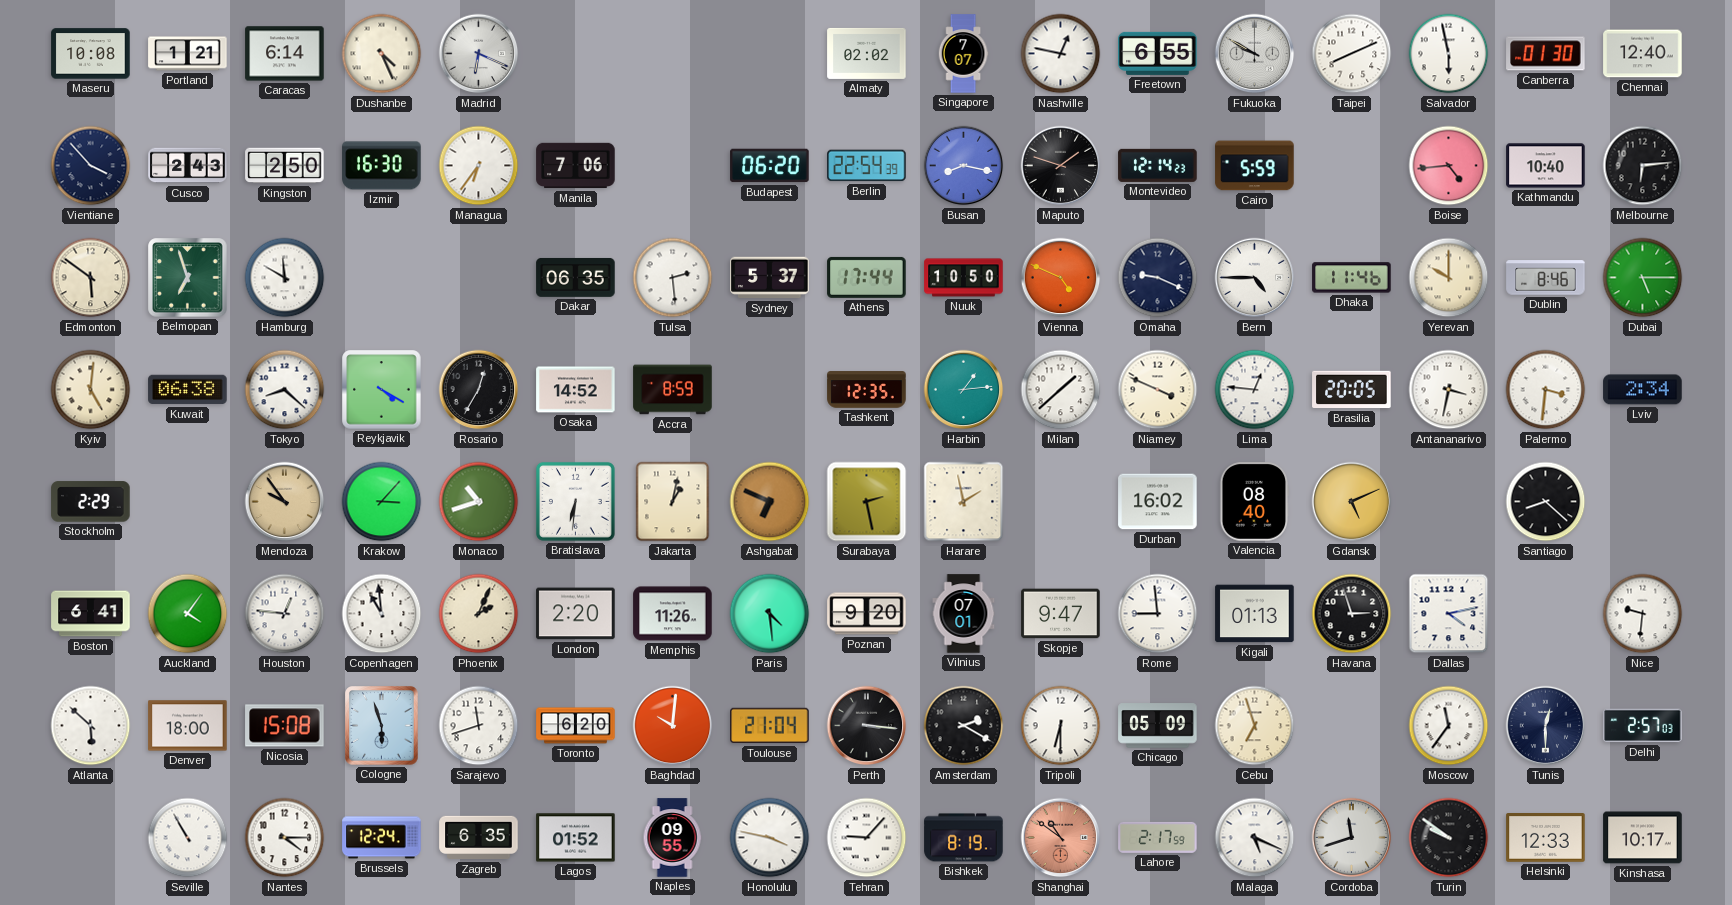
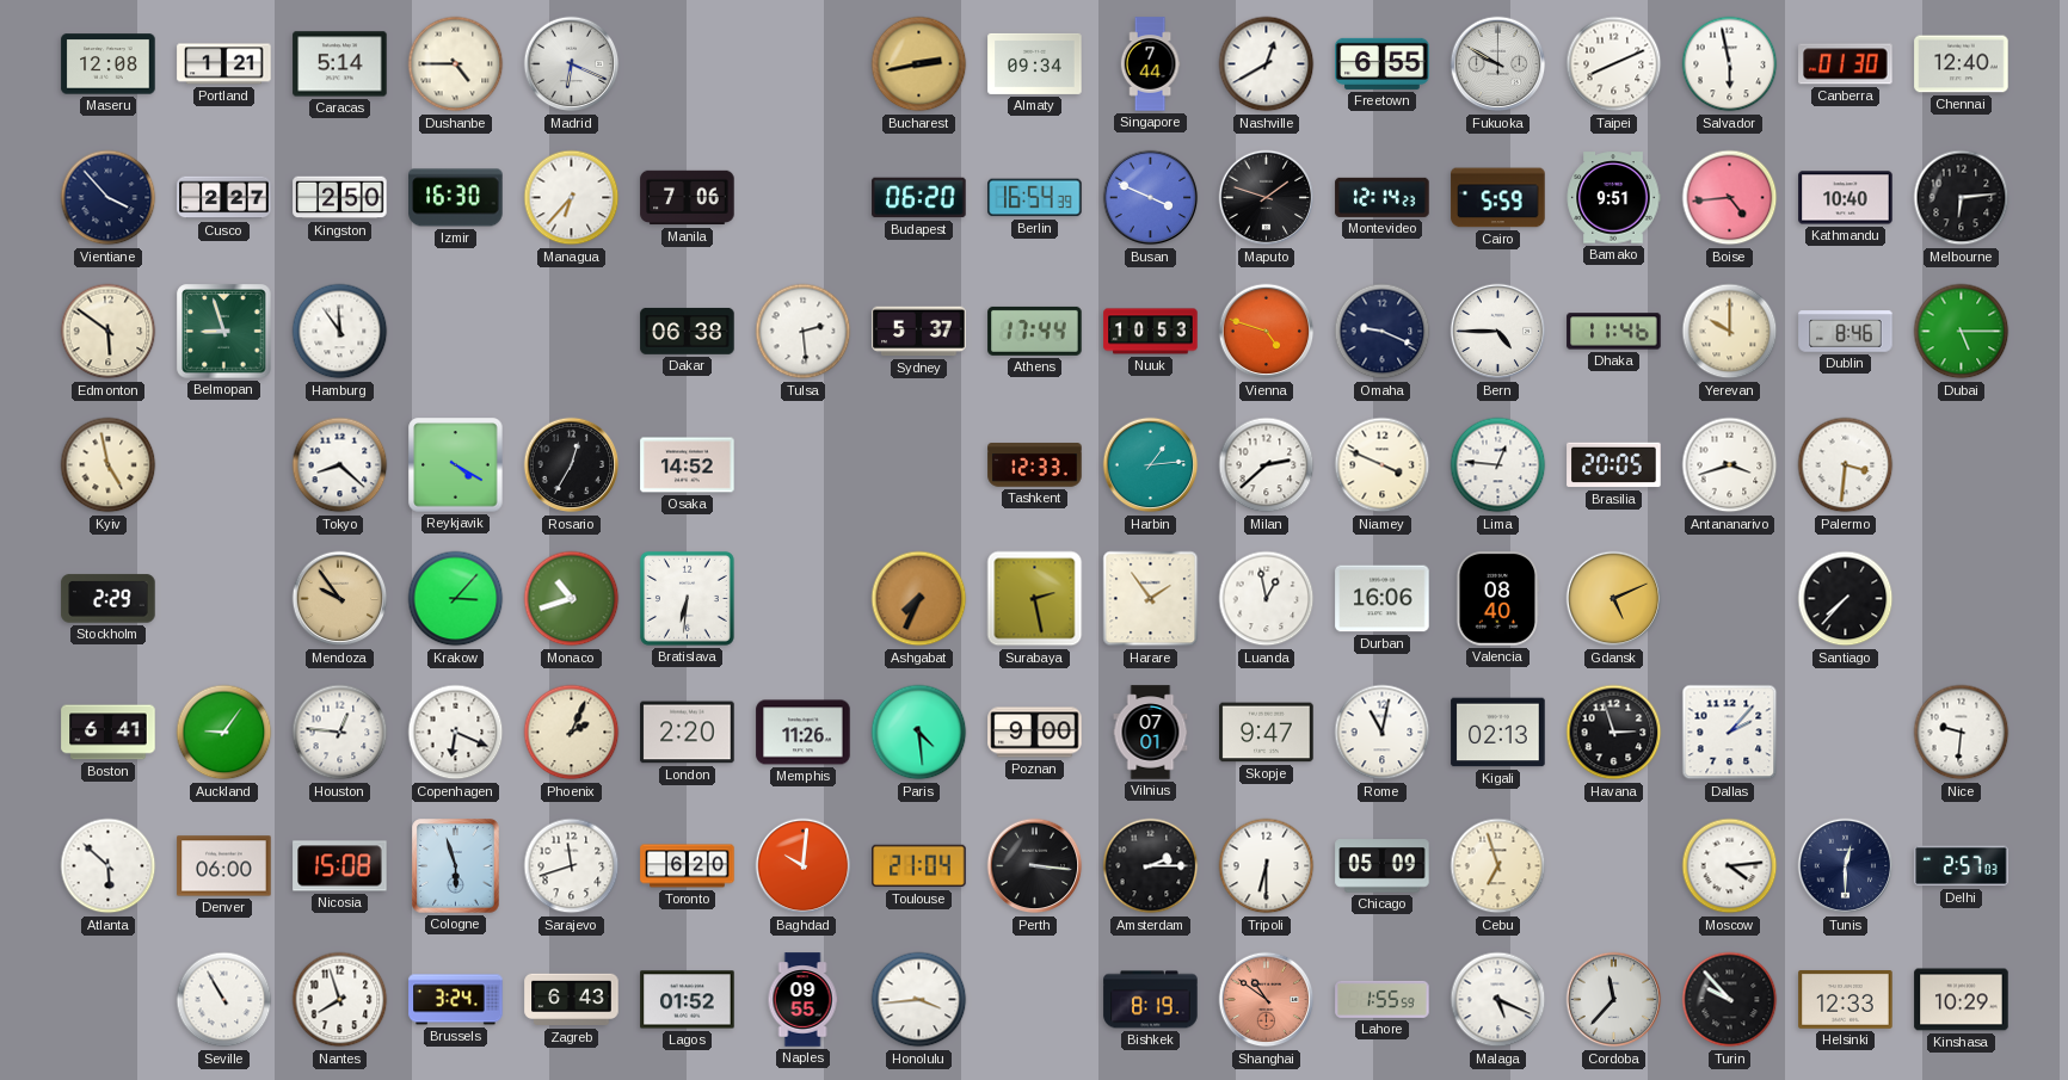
Maseru: 10:08 -> 12:08
Caracas: 6:14 -> 5:14
Dushanbe: 4:26 -> 4:45
Bucharest: none -> 2:43
Almaty: 02:02 -> 09:34
Singapore: 7:07 -> 7:44
Nashville: 12:47 -> 12:40
Cusco: 2:43 -> 2:27
Managua: 6:36 -> 6:37
Berlin: 22:54 -> 16:54
Busan: 8:17 -> 3:49
Bamako: none -> 9:51
Belmopan: 6:57 -> 8:57
Hamburg: 11:50 -> 11:54
Dakar: 06:35 -> 06:38
Nuuk: 10:50 -> 10:53
Vienna: 4:49 -> 4:48
Kyiv: 5:01 -> 4:58
Kuwait: 06:38 -> none
Accra: 8:59 -> none
Tashkent: 12:35 -> 12:33
Milan: 1:38 -> 2:38
Antananarivo: 3:32 -> 3:42
Lviv: 2:34 -> none
Jakarta: 1:02 -> none
Ashgabat: 6:49 -> 7:34
Harare: 1:58 -> 1:54
Luanda: none -> 12:58
Durban: 16:02 -> 16:06
Santiago: 8:22 -> 7:37
Auckland: 4:06 -> 9:06
Copenhagen: 10:59 -> 6:19
Poznan: 9:20 -> 9:00
Rome: 8:59 -> 11:02
Kigali: 01:13 -> 02:13
Dallas: 4:13 -> 2:07
Denver: 18:00 -> 06:00
Amsterdam: 2:20 -> 2:15
Moscow: 11:36 -> 4:14
Nantes: 4:15 -> 7:57
Brussels: 12:24 -> 3:24
Zagreb: 6:35 -> 6:43
Honolulu: 3:47 -> 3:44
Tehran: 9:07 -> none
Lahore: 2:17 -> 1:55
Cordoba: 11:42 -> 11:37
Turin: 9:51 -> 9:53
Kinshasa: 10:17 -> 10:29
